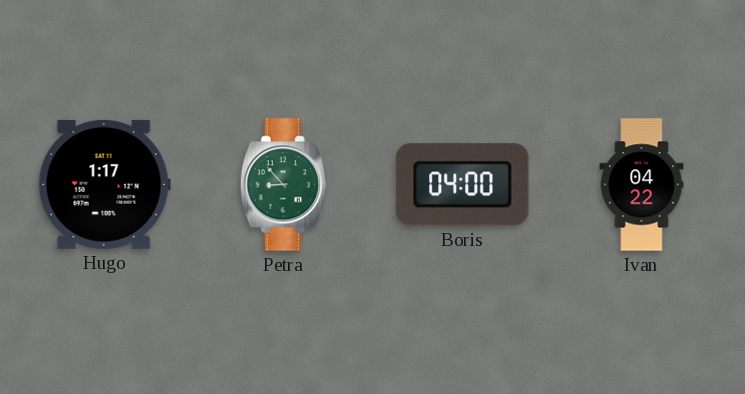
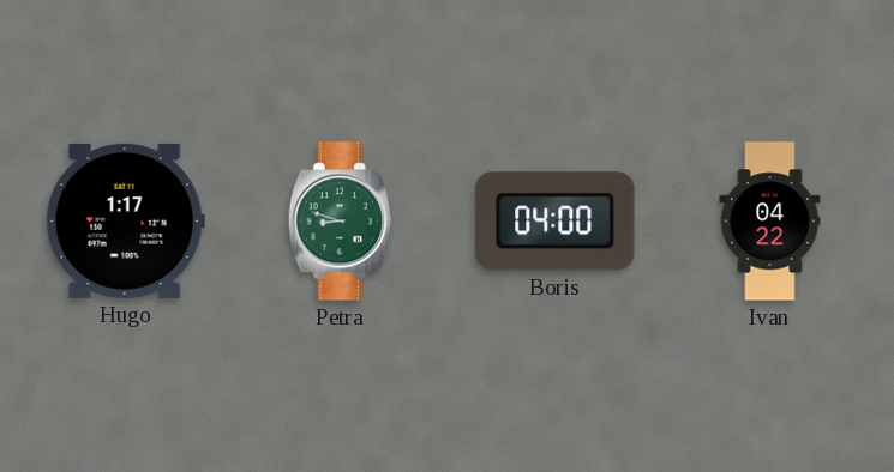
Petra: 8:53 -> 8:48
